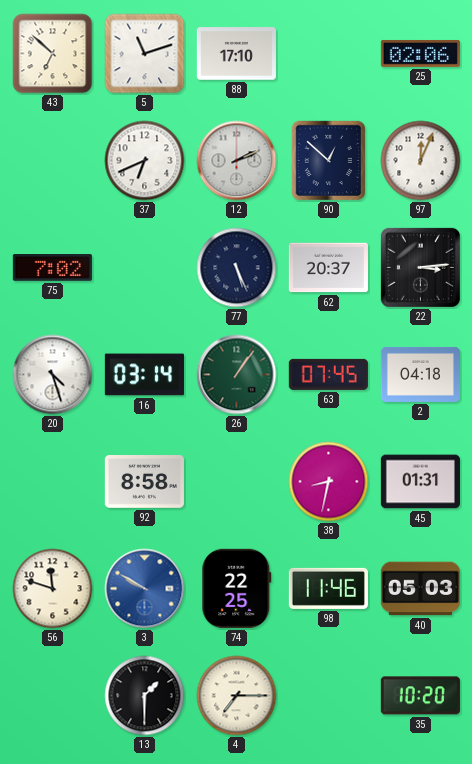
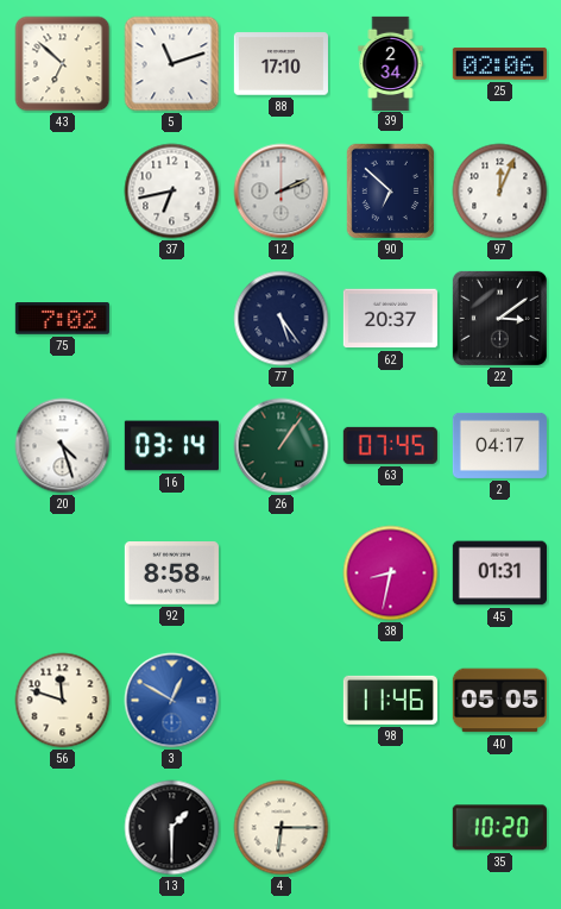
39: none -> 2:34
37: 6:41 -> 6:43
90: 12:52 -> 6:52
77: 5:26 -> 5:24
22: 3:14 -> 3:09
2: 04:18 -> 04:17
3: 9:50 -> 12:50
74: 22:25 -> none
40: 05:03 -> 05:05
4: 7:15 -> 6:15
